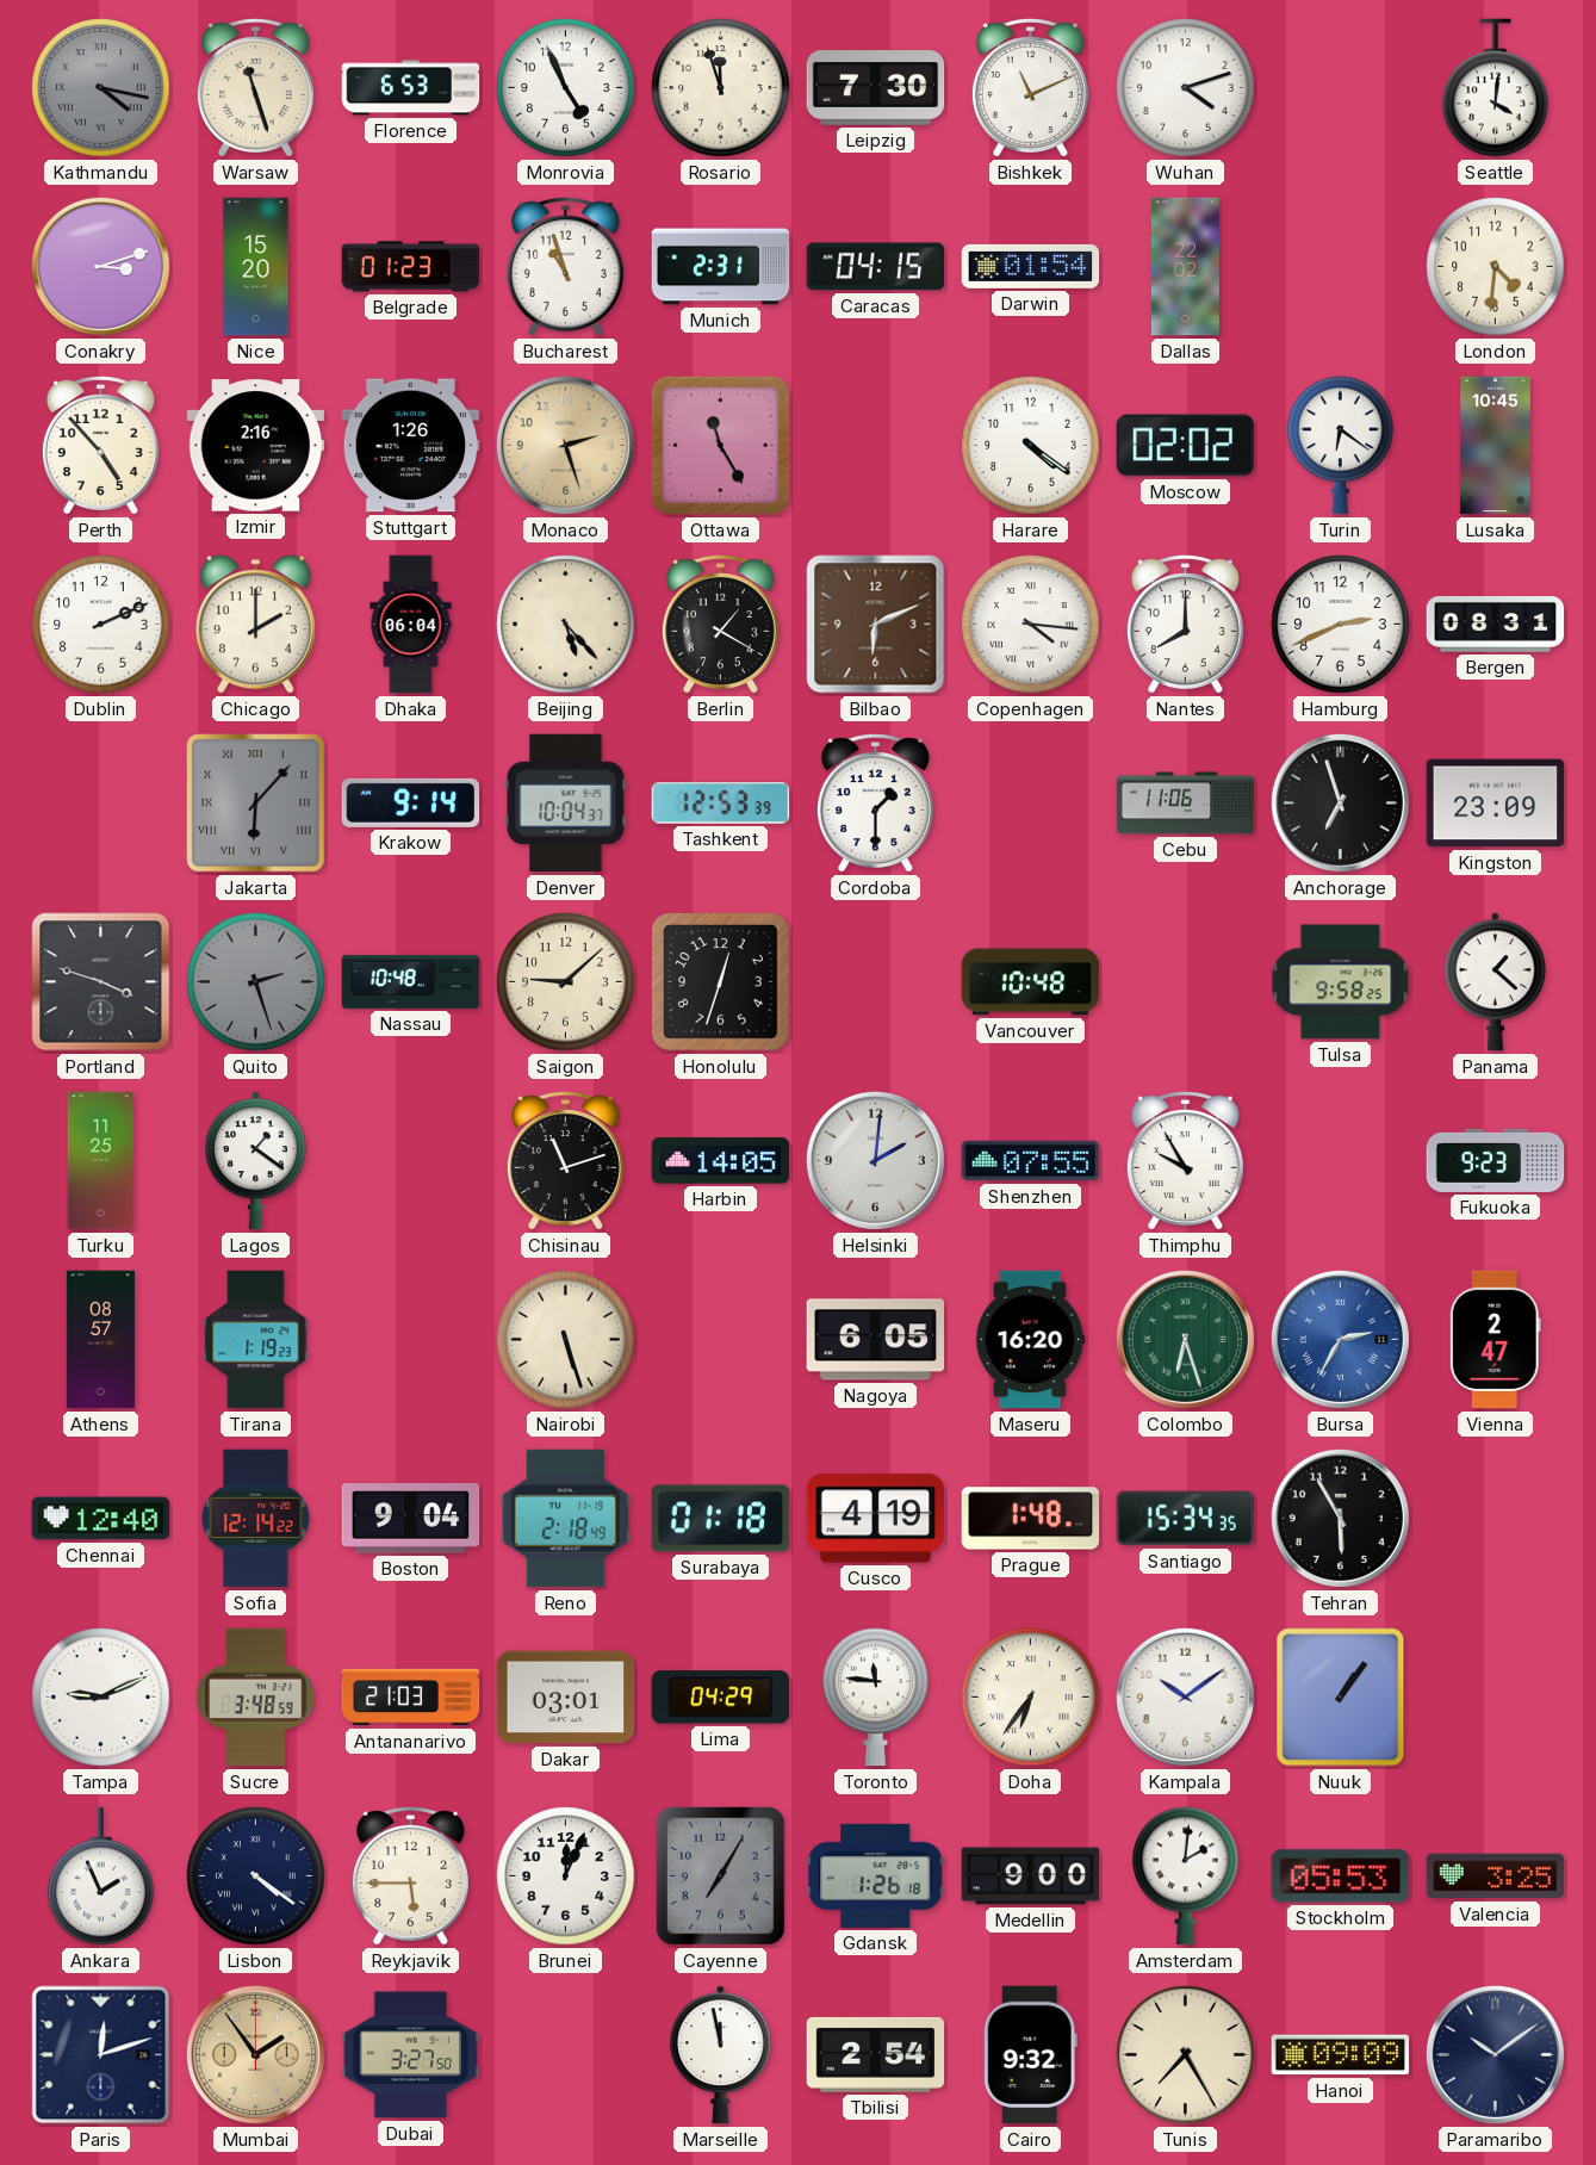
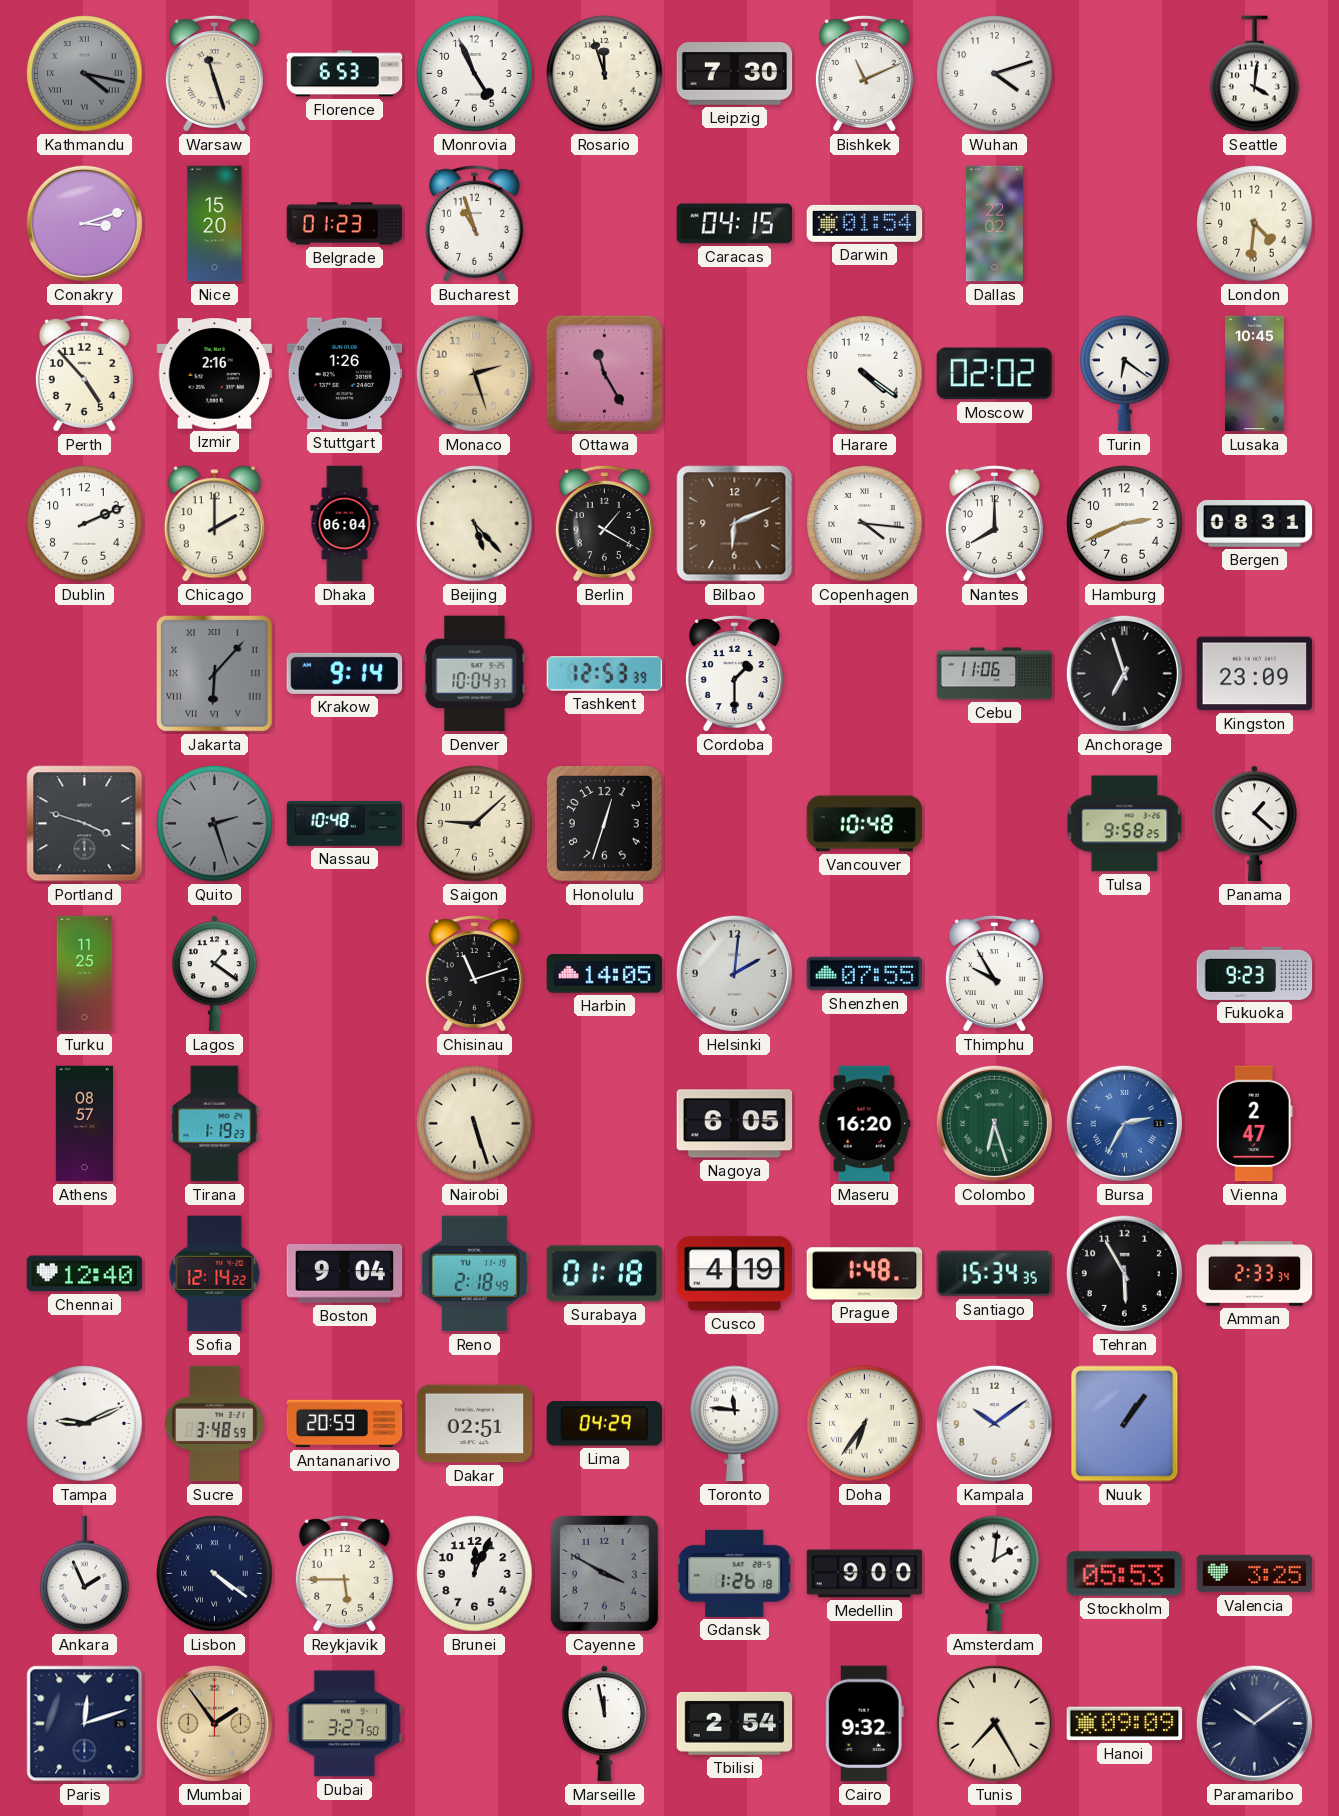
Munich: 2:31 -> none
Amman: none -> 2:33
Antananarivo: 21:03 -> 20:59
Dakar: 03:01 -> 02:51
Cayenne: 7:05 -> 3:50
